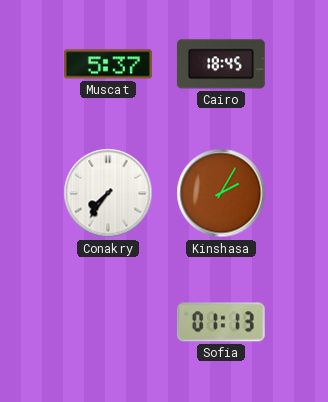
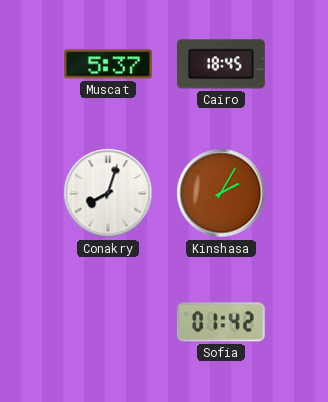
Conakry: 7:36 -> 8:03
Sofia: 01:13 -> 01:42
